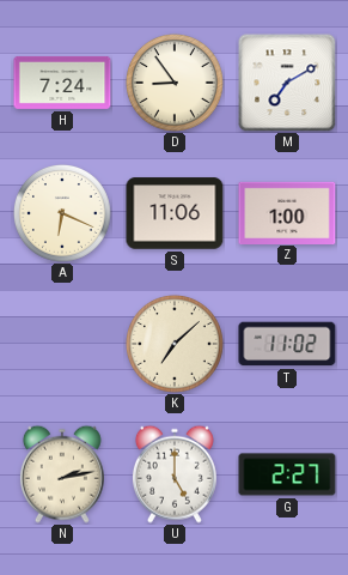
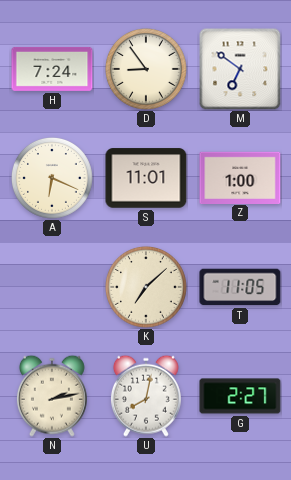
M: 7:10 -> 6:51
S: 11:06 -> 11:01
T: 11:02 -> 11:05
U: 5:00 -> 8:02
